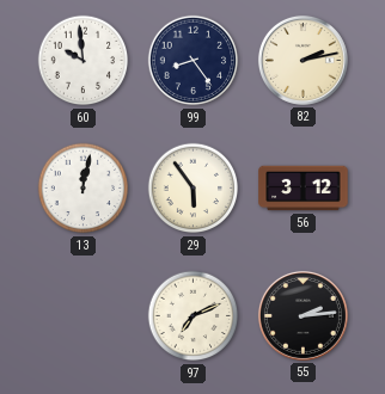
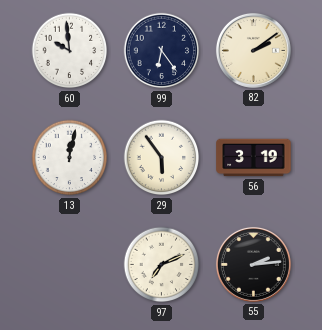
99: 8:24 -> 6:24
82: 2:13 -> 2:09
56: 3:12 -> 3:19
